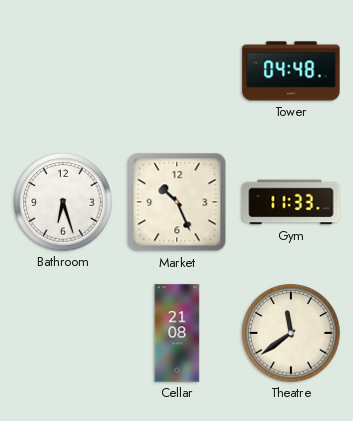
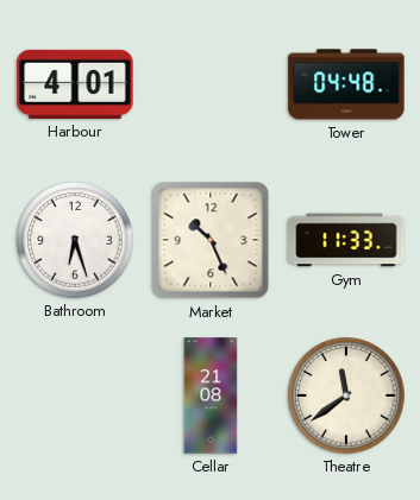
Harbour: none -> 4:01
